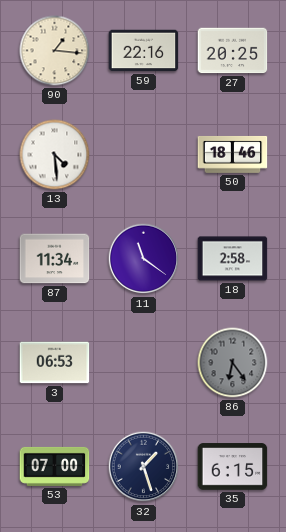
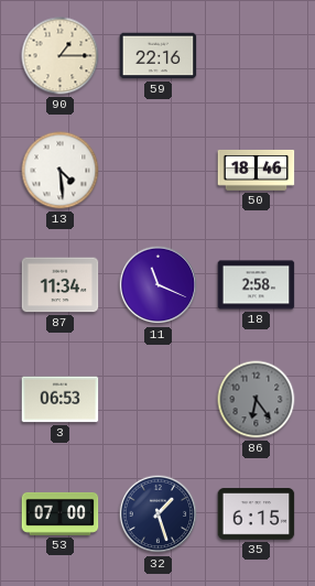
90: 1:16 -> 1:15
27: 20:25 -> none
11: 11:21 -> 11:19
